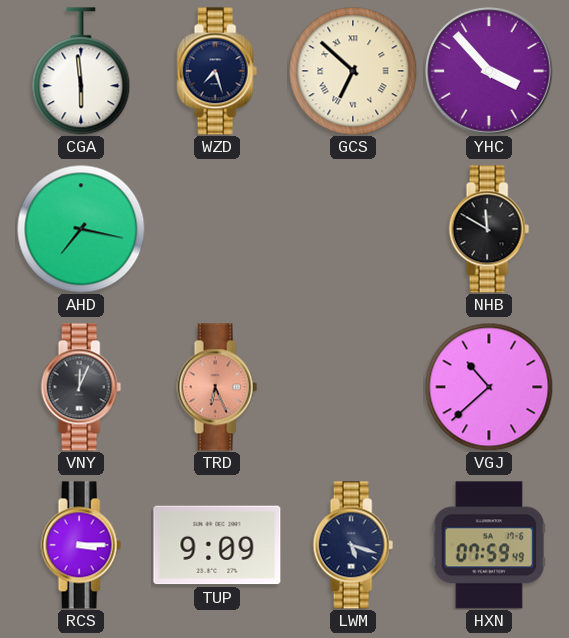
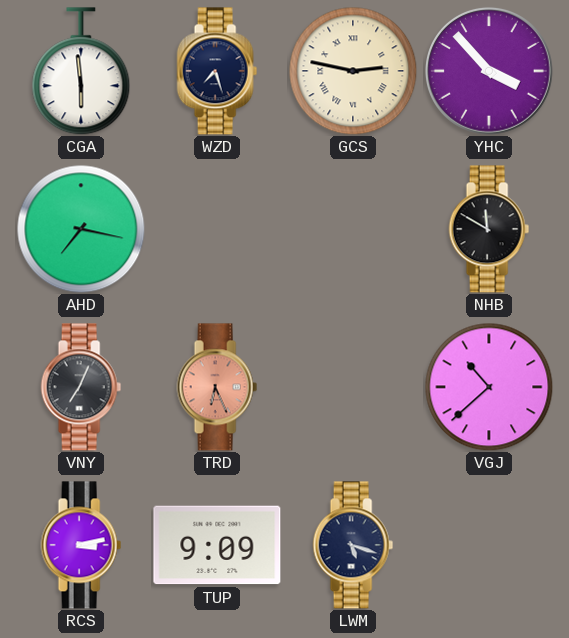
GCS: 6:52 -> 2:47
VNY: 12:04 -> 7:04
RCS: 3:15 -> 3:13
HXN: 07:59 -> none
